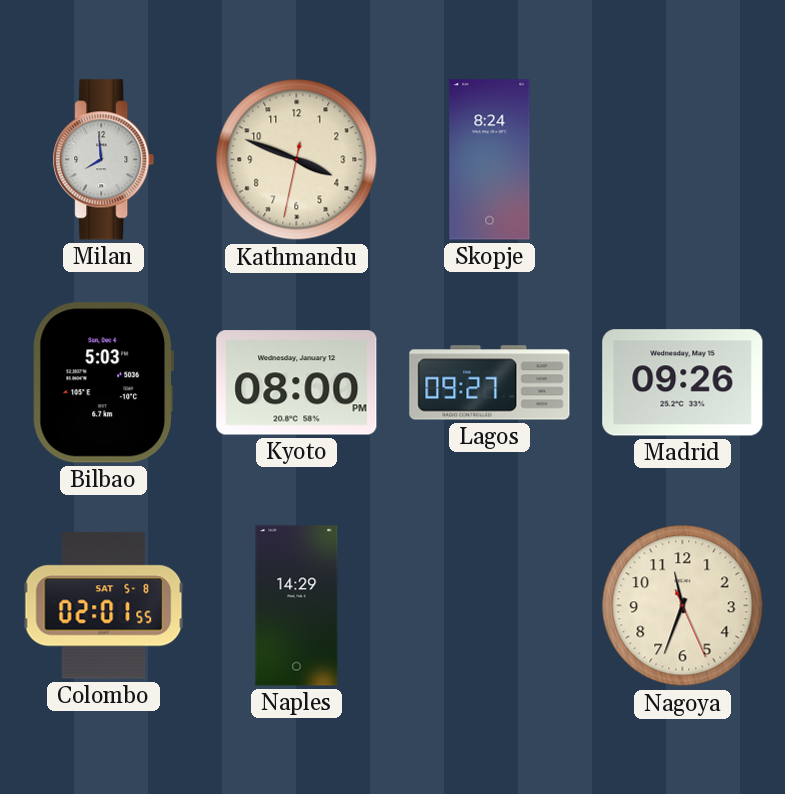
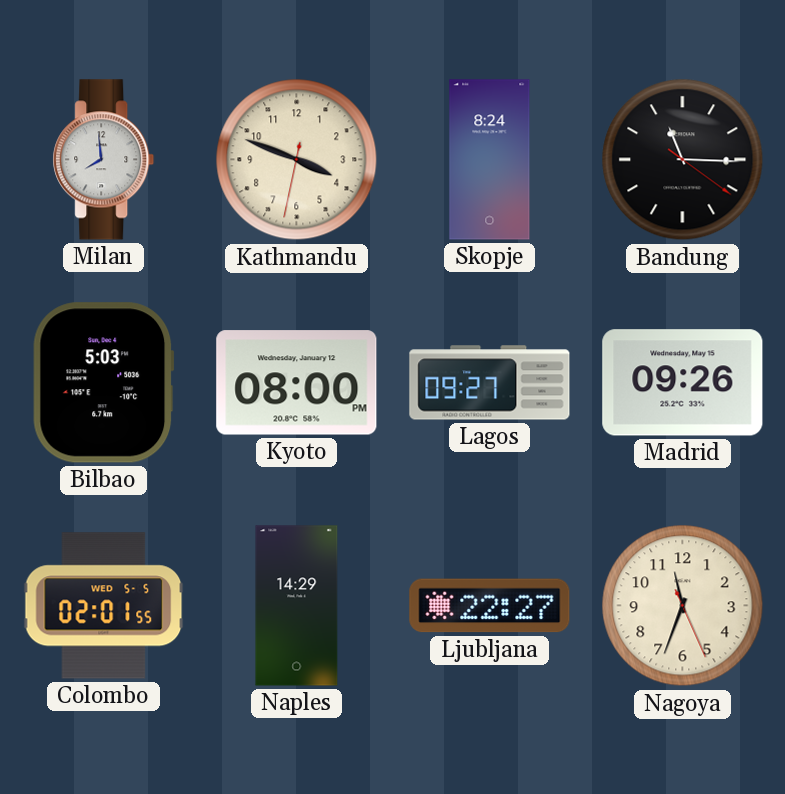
Bandung: none -> 11:15
Colombo date: SAT 5-8 -> WED 5-5
Ljubljana: none -> 22:27
